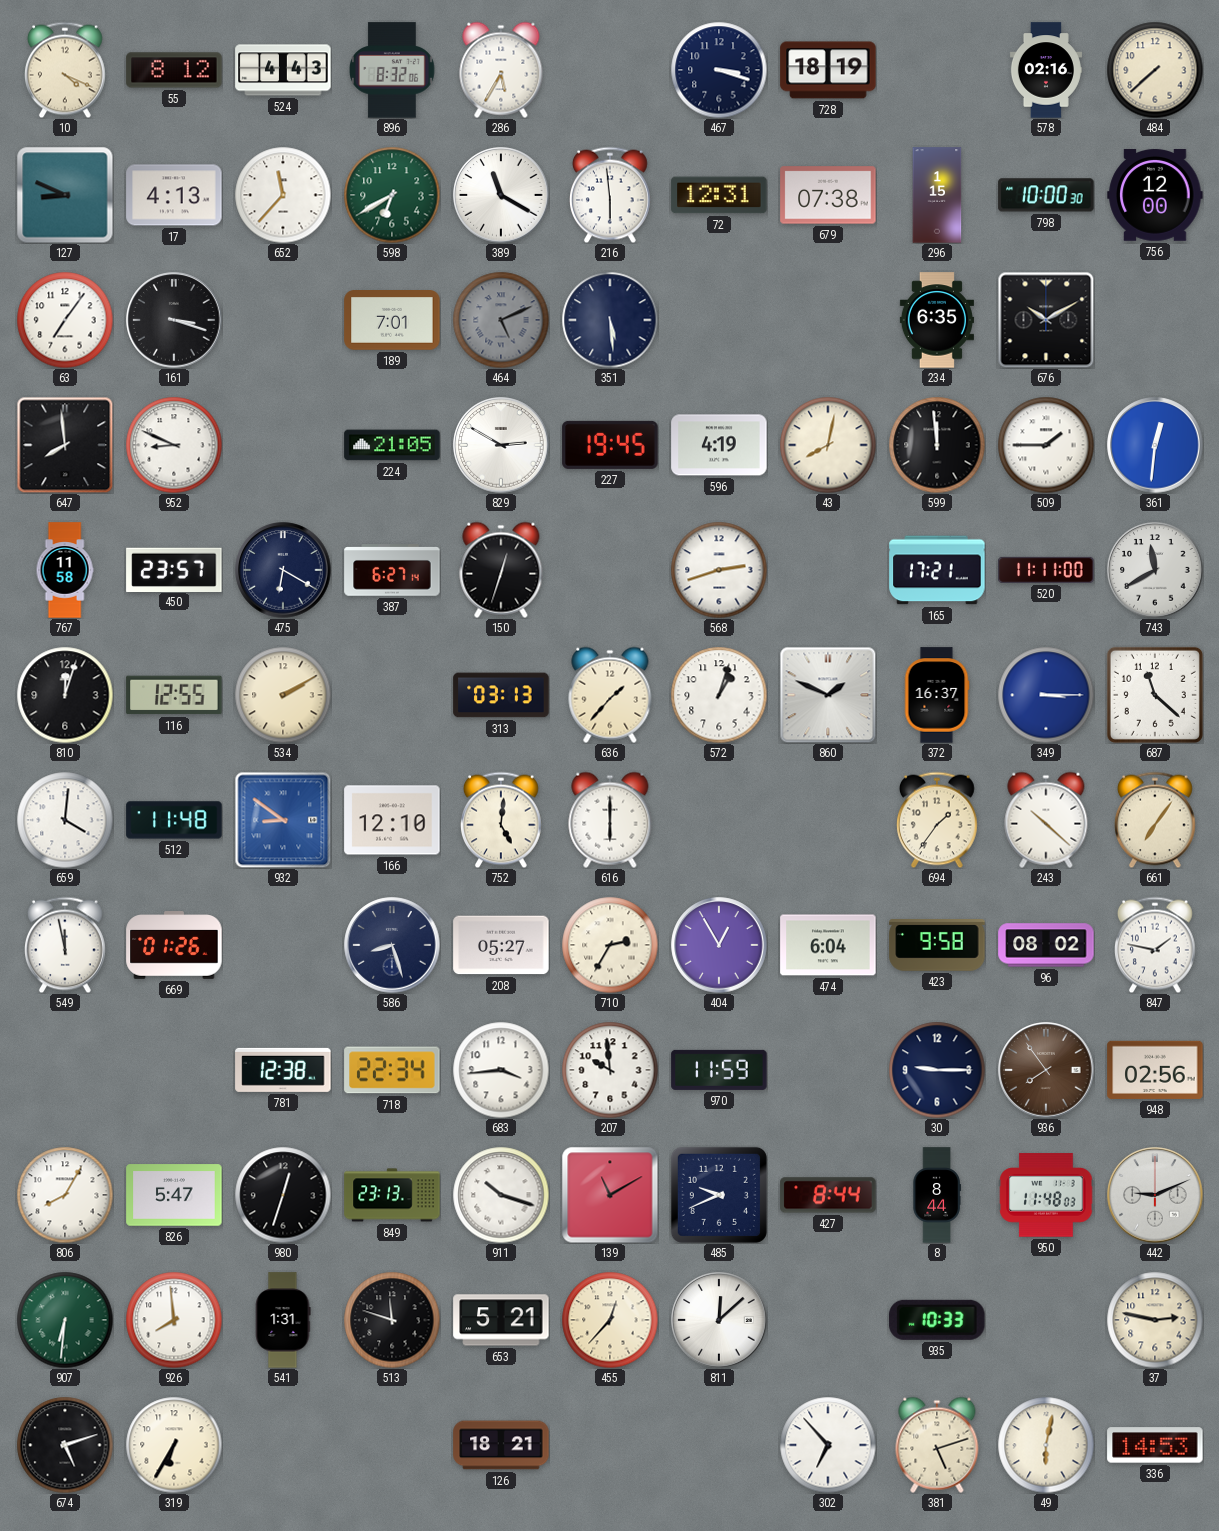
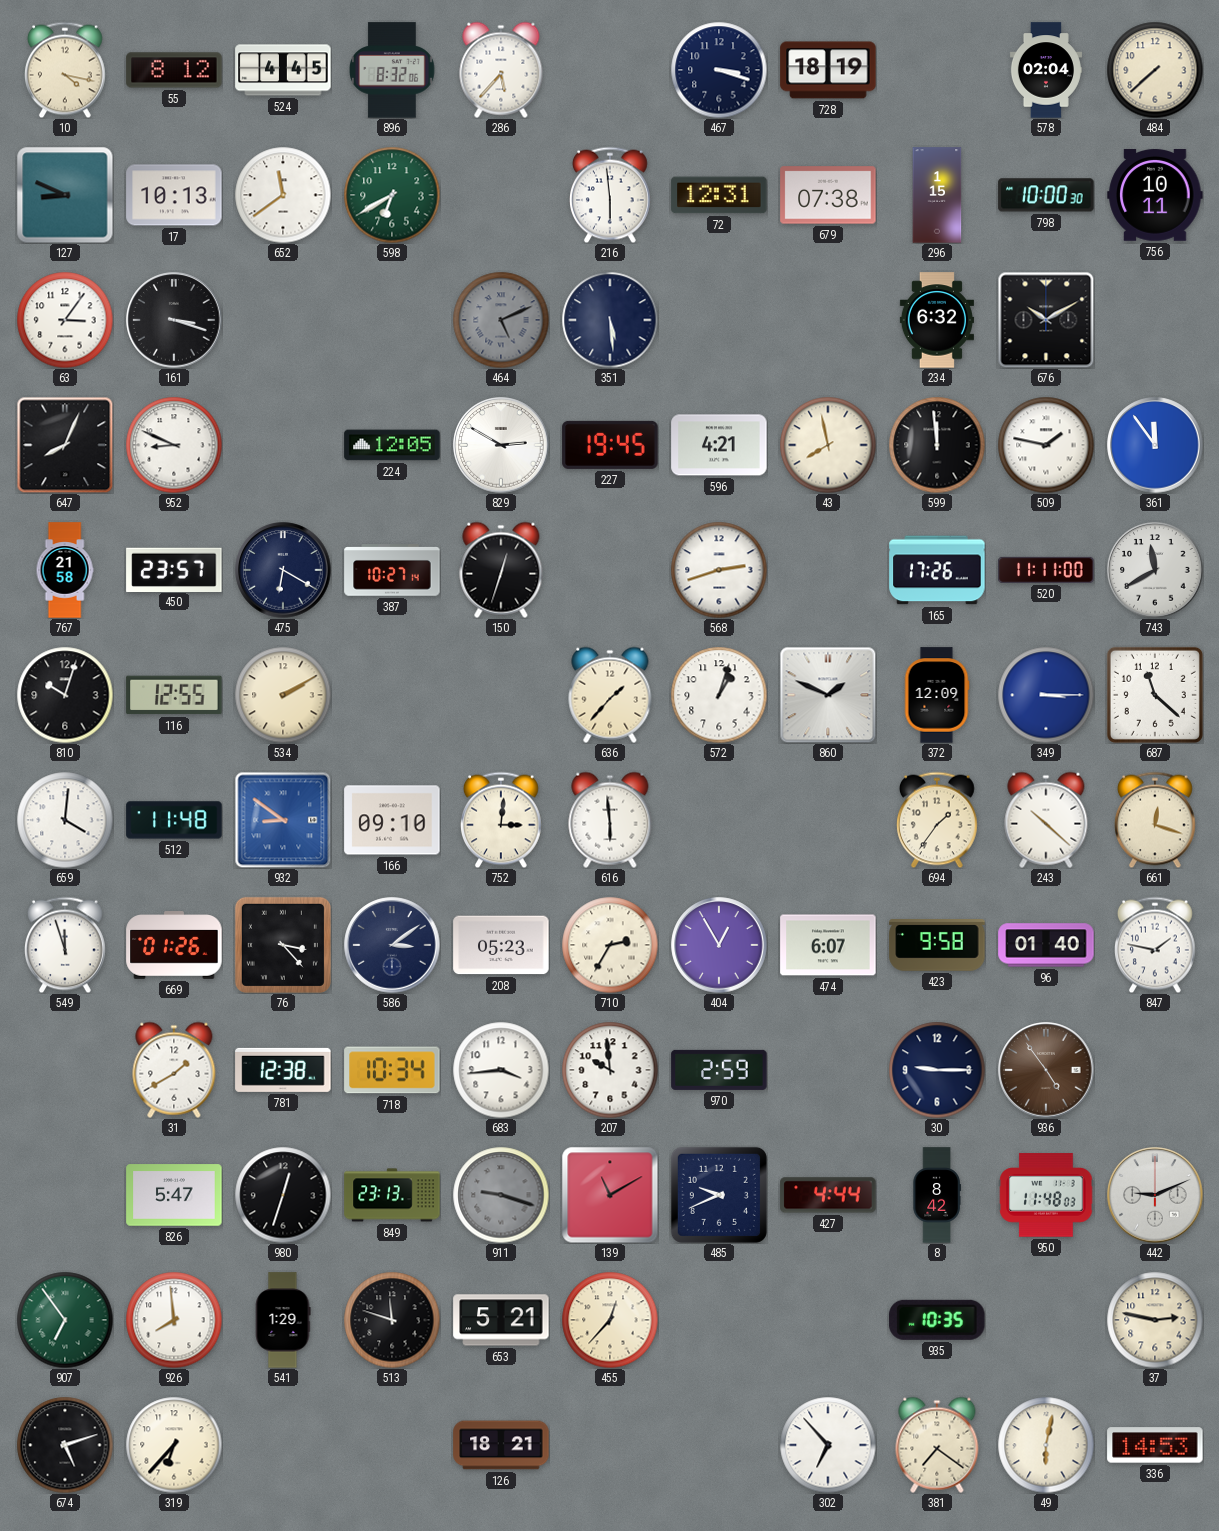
10: 4:19 -> 4:17
524: 4:43 -> 4:45
286: 5:35 -> 5:37
578: 02:16 -> 02:04
17: 4:13 -> 10:13
652: 11:37 -> 11:39
389: 11:20 -> none
756: 12:00 -> 10:11
63: 7:06 -> 3:06
189: 7:01 -> none
234: 6:35 -> 6:32
647: 7:59 -> 8:04
224: 21:05 -> 12:05
596: 4:19 -> 4:21
43: 8:02 -> 7:58
509: 1:45 -> 1:47
361: 12:31 -> 11:54
767: 11:58 -> 21:58
387: 6:27 -> 10:27
165: 17:21 -> 17:26
810: 12:03 -> 10:03
313: 03:13 -> none
372: 16:37 -> 12:09
166: 12:10 -> 09:10
752: 5:01 -> 3:01
616: 6:00 -> 5:59
661: 7:06 -> 12:18
549: 11:58 -> 11:57
76: none -> 3:23
586: 8:27 -> 3:09
208: 05:27 -> 05:23
474: 6:04 -> 6:07
96: 08:02 -> 01:40
31: none -> 1:40
718: 22:34 -> 10:34
970: 11:59 -> 2:59
936: 7:54 -> 4:54
948: 02:56 -> none
806: 8:05 -> none
911: 10:18 -> 9:18
911 dial: white -> grey
427: 8:44 -> 4:44
8: 8:44 -> 8:42
907: 6:31 -> 6:54
541: 1:31 -> 1:29
811: 12:08 -> none
935: 10:33 -> 10:35
319: 6:35 -> 6:37
381: 5:12 -> 7:21
